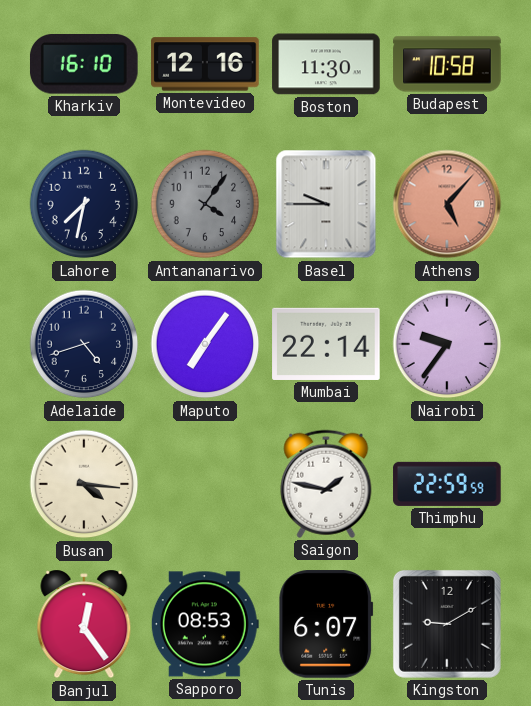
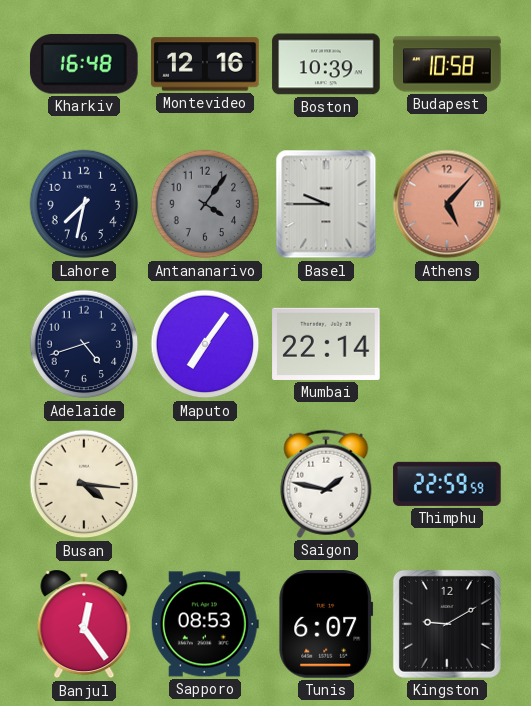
Kharkiv: 16:10 -> 16:48
Boston: 11:30 -> 10:39
Nairobi: 9:36 -> none
